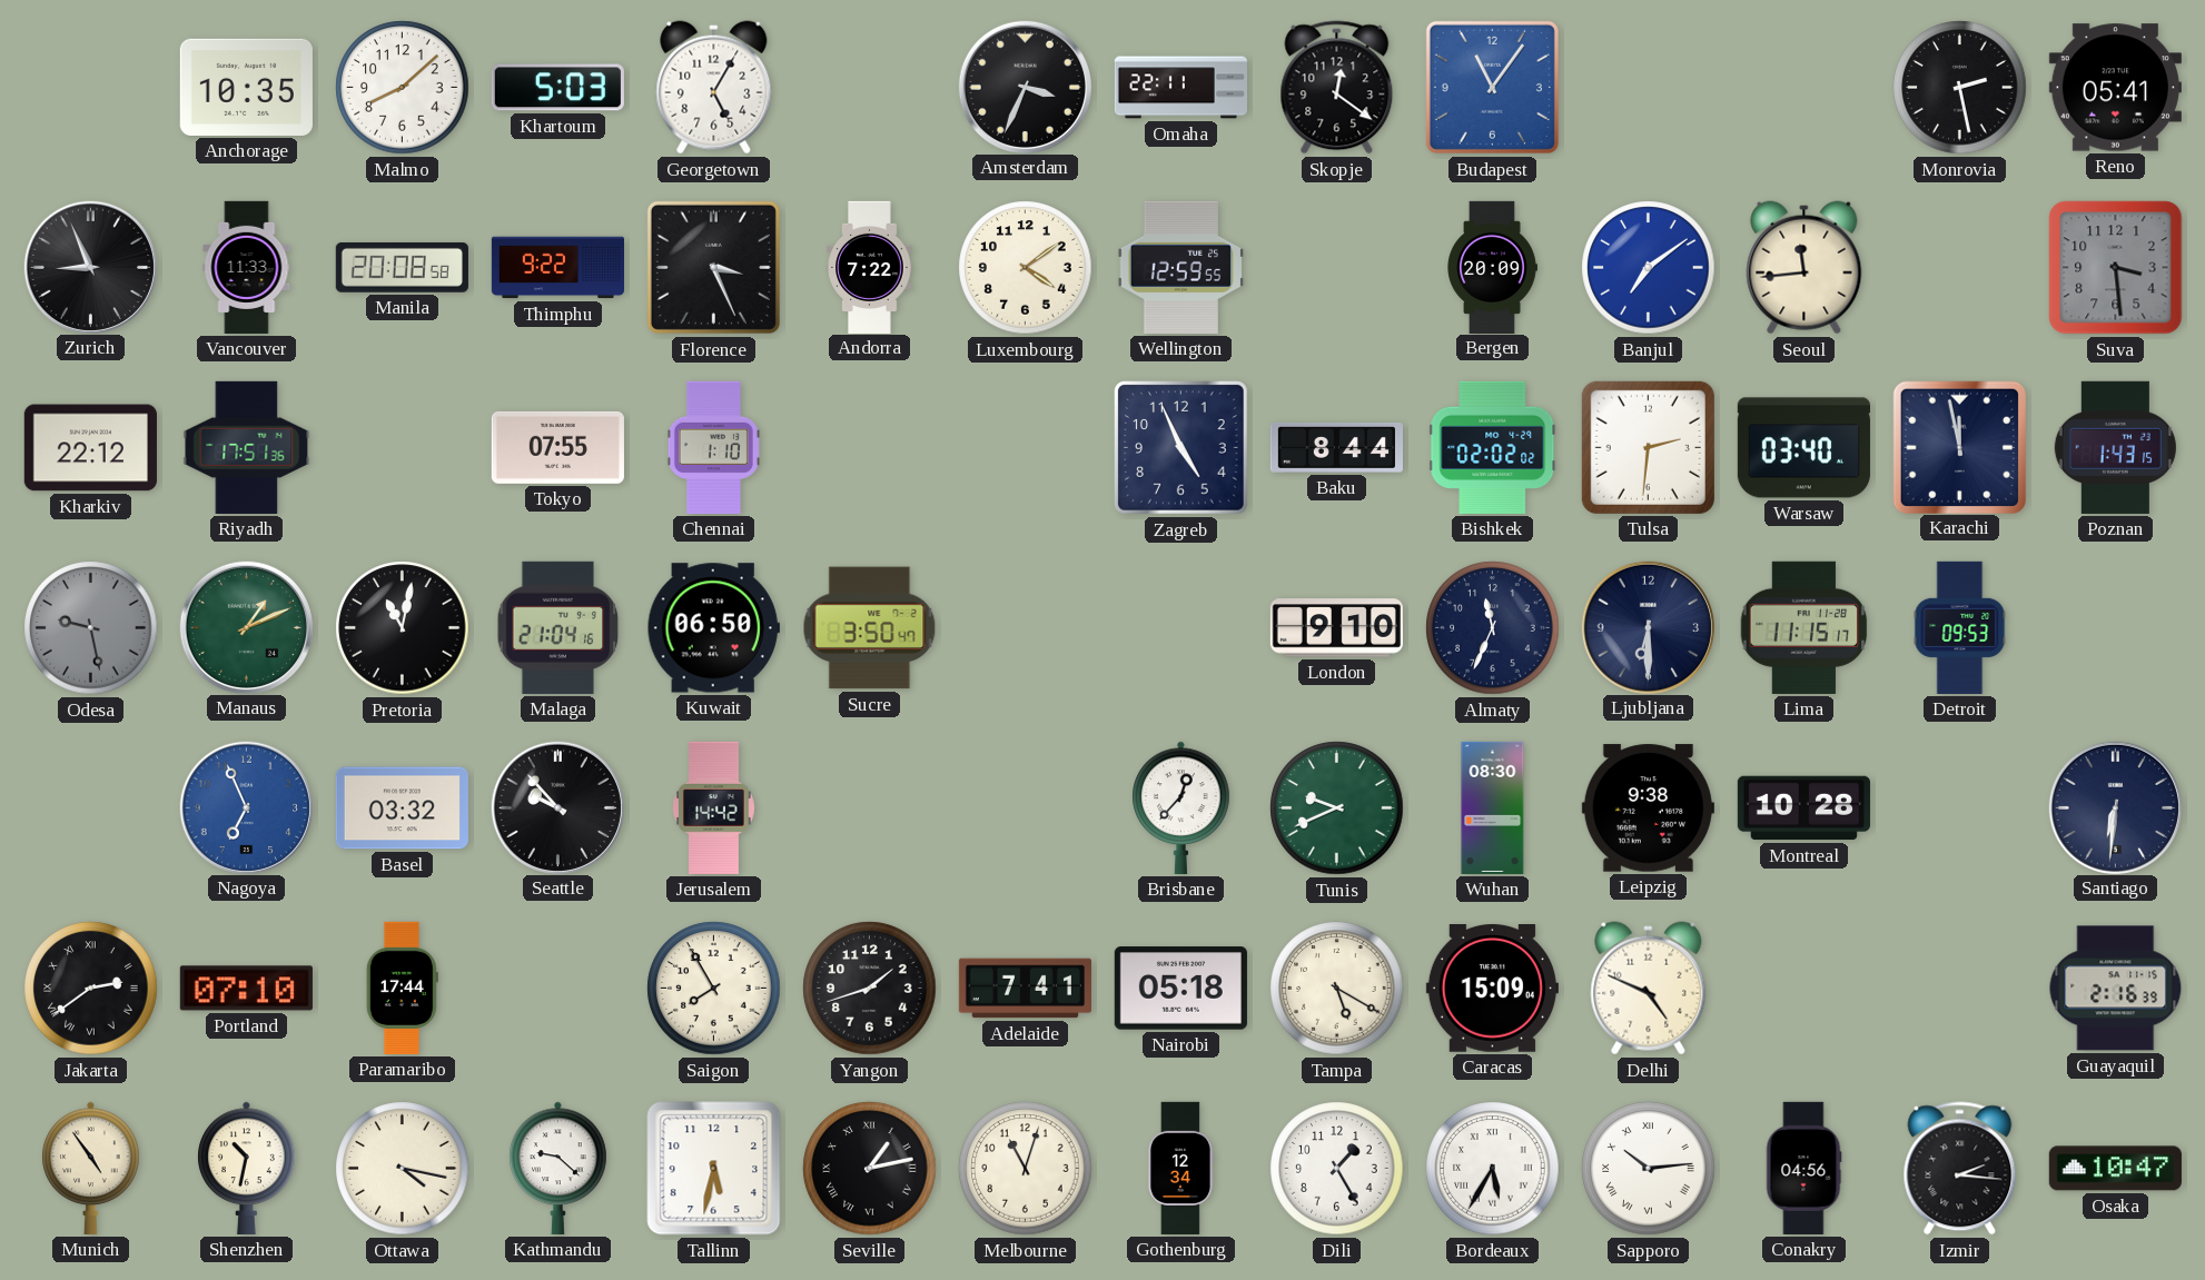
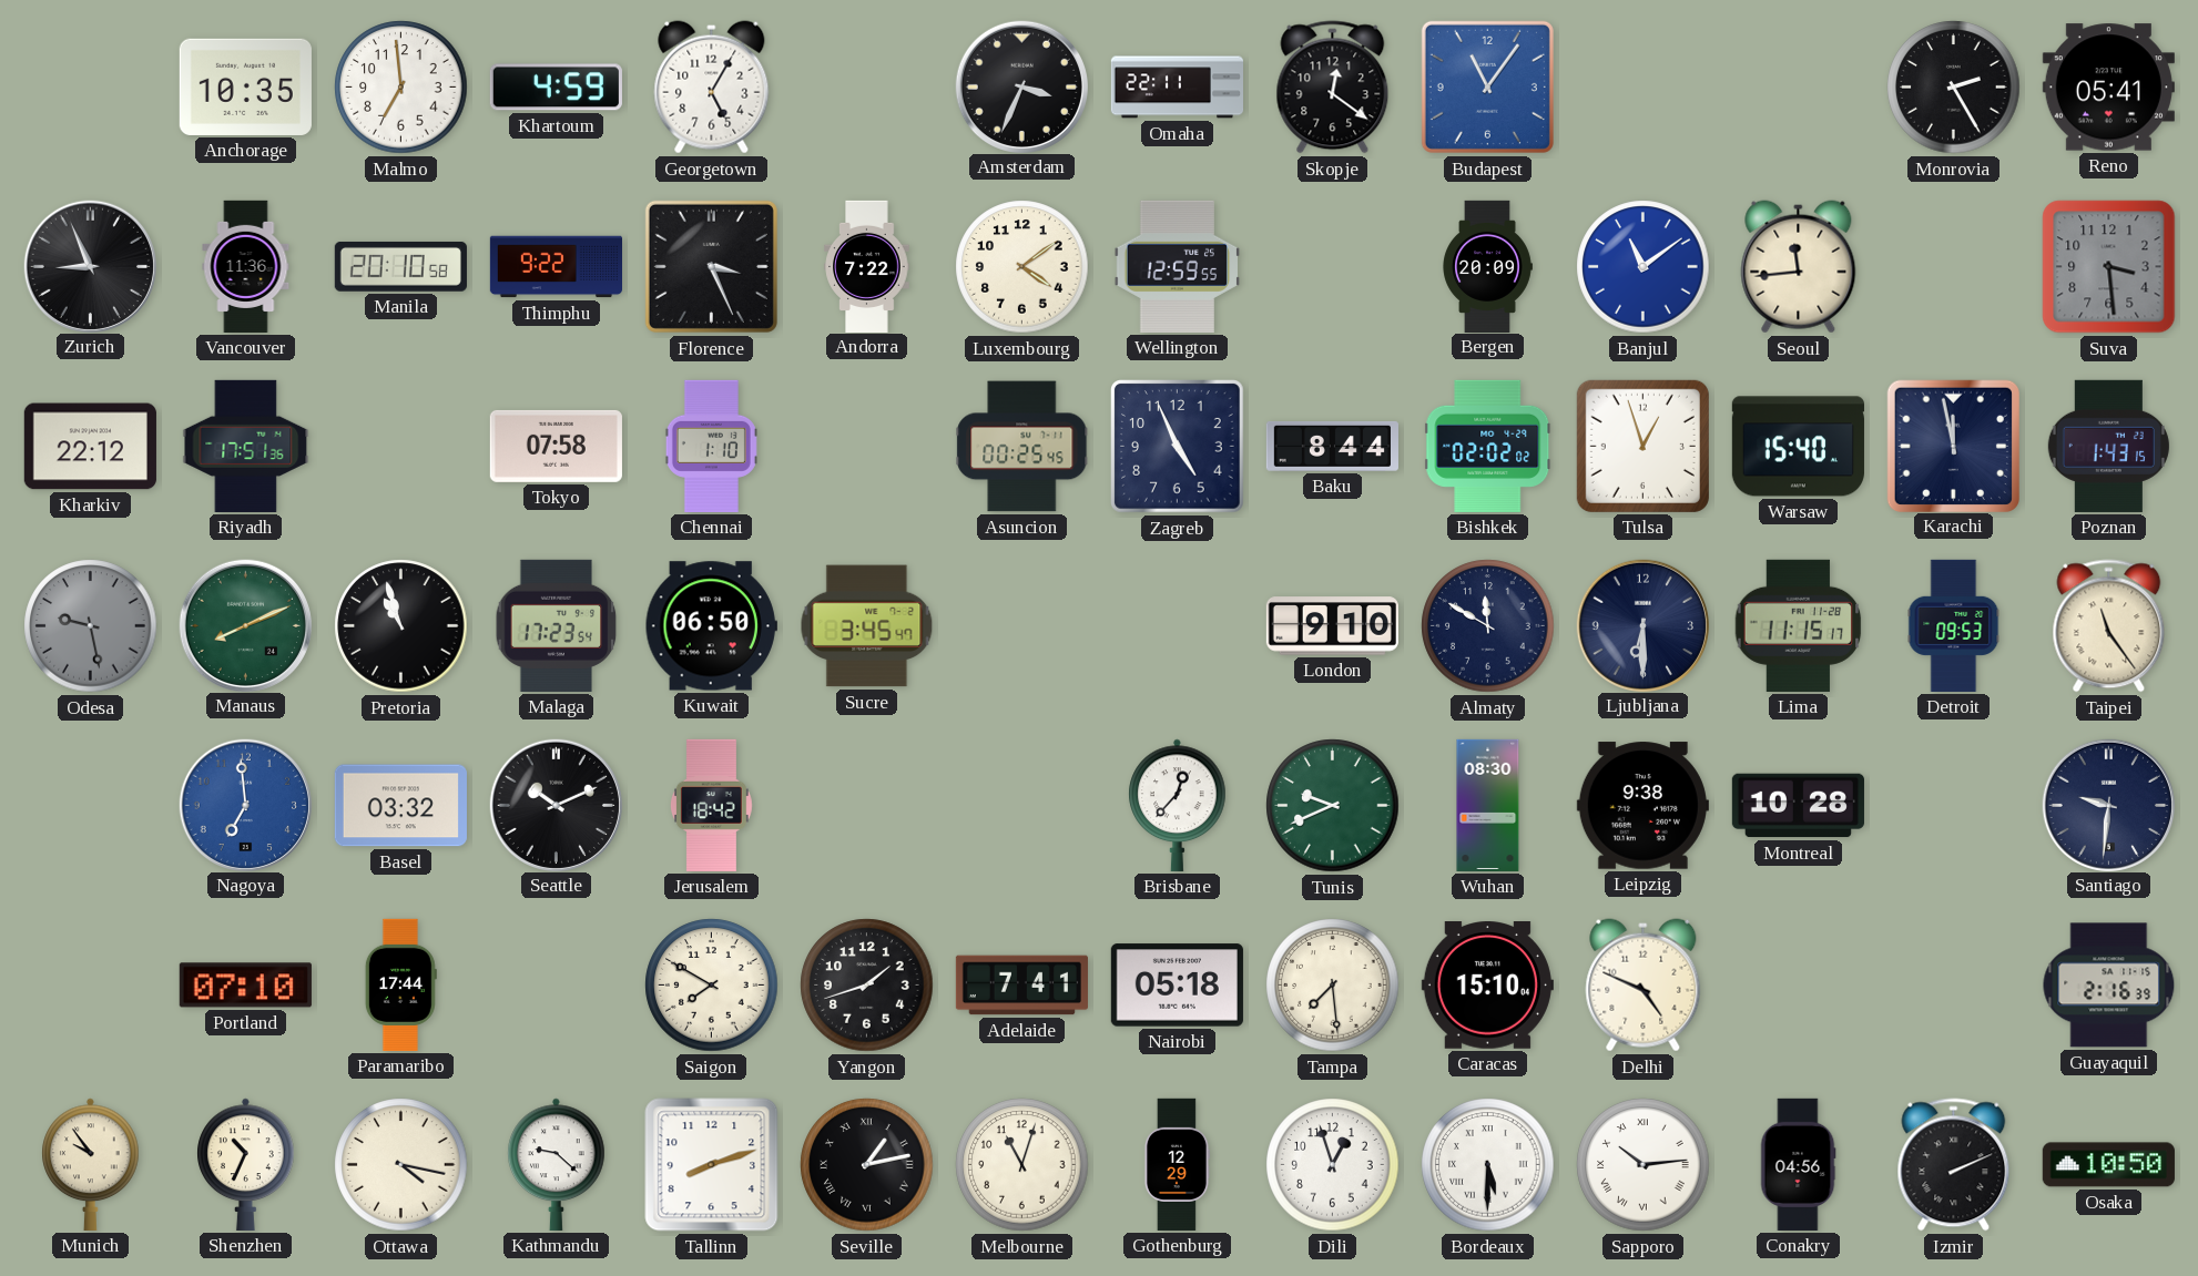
Malmo: 8:08 -> 6:59
Khartoum: 5:03 -> 4:59
Monrovia: 2:28 -> 2:25
Vancouver: 11:33 -> 11:36
Manila: 20:08 -> 20:10
Banjul: 7:09 -> 11:09
Tokyo: 07:55 -> 07:58
Asuncion: none -> 00:25
Tulsa: 2:31 -> 12:57
Warsaw: 03:40 -> 15:40
Manaus: 1:11 -> 8:11
Pretoria: 11:02 -> 10:57
Malaga: 21:04 -> 17:23
Sucre: 3:50 -> 3:45
Almaty: 11:34 -> 11:50
Taipei: none -> 11:24
Nagoya: 6:56 -> 6:59
Seattle: 9:53 -> 10:11
Jerusalem: 14:42 -> 18:42
Santiago: 6:31 -> 9:31
Jakarta: 2:39 -> none
Saigon: 7:55 -> 7:50
Tampa: 5:20 -> 7:29
Caracas: 15:09 -> 15:10
Munich: 4:54 -> 9:54
Shenzhen: 10:32 -> 10:34
Tallinn: 5:32 -> 8:12
Gothenburg: 12:34 -> 12:29
Dili: 1:25 -> 12:57
Bordeaux: 5:35 -> 5:30
Izmir: 2:16 -> 2:11
Osaka: 10:47 -> 10:50
